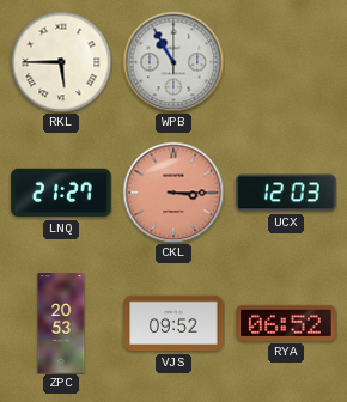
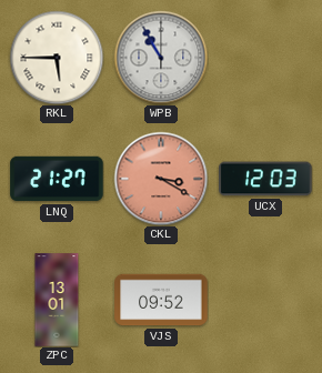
CKL: 3:15 -> 3:20
ZPC: 20:53 -> 13:01
RYA: 06:52 -> none
